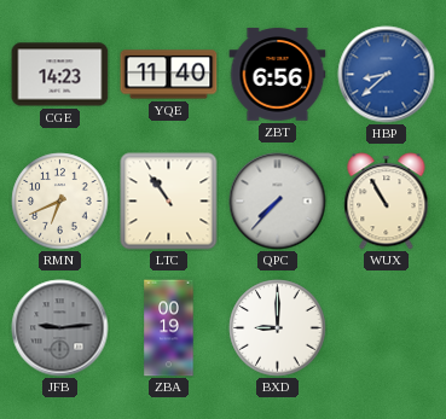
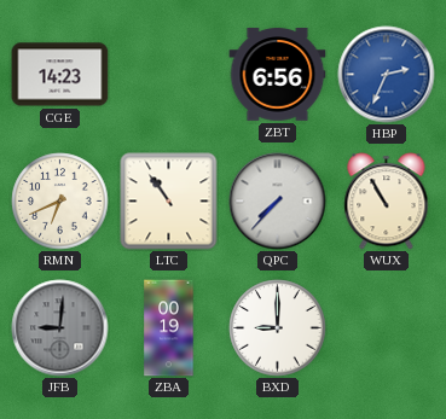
YQE: 11:40 -> none
HBP: 8:38 -> 2:34
JFB: 9:14 -> 9:01
